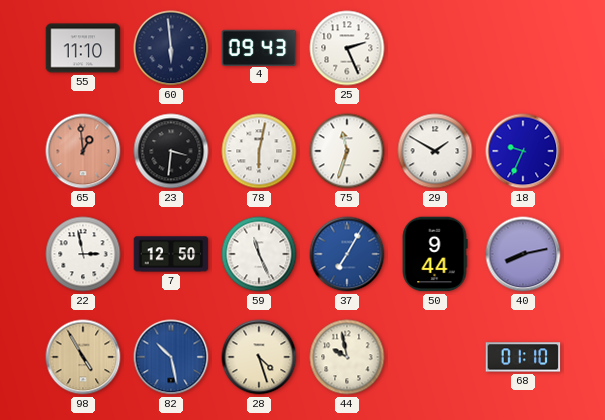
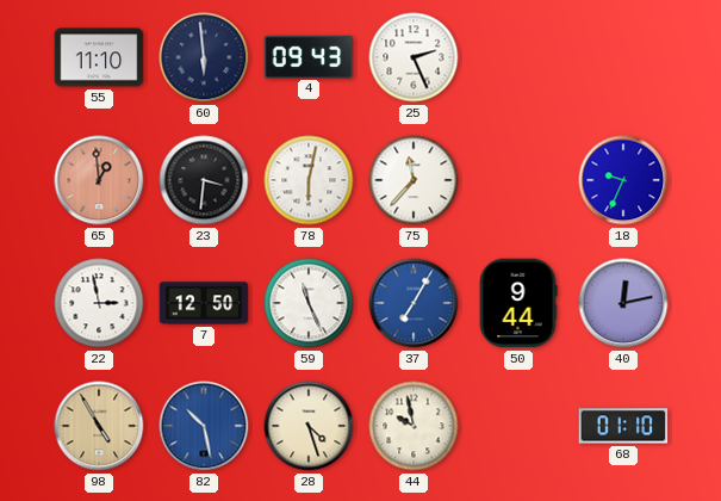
75: 11:33 -> 11:37
29: 1:50 -> none
40: 8:13 -> 12:13
